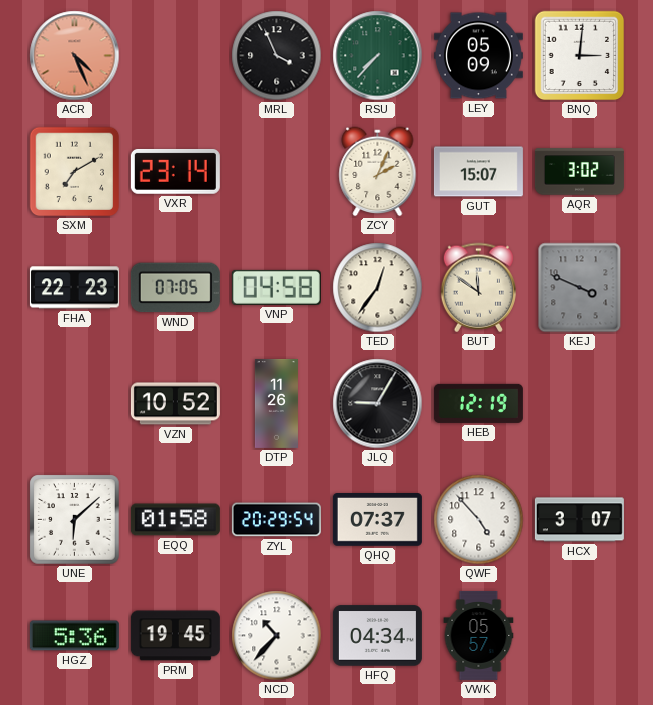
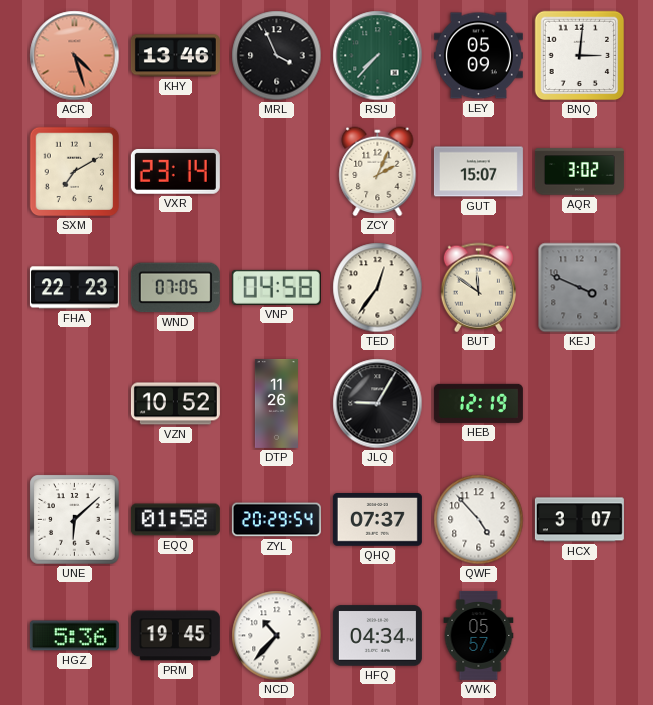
ACR: 4:26 -> 4:27
KHY: none -> 13:46
